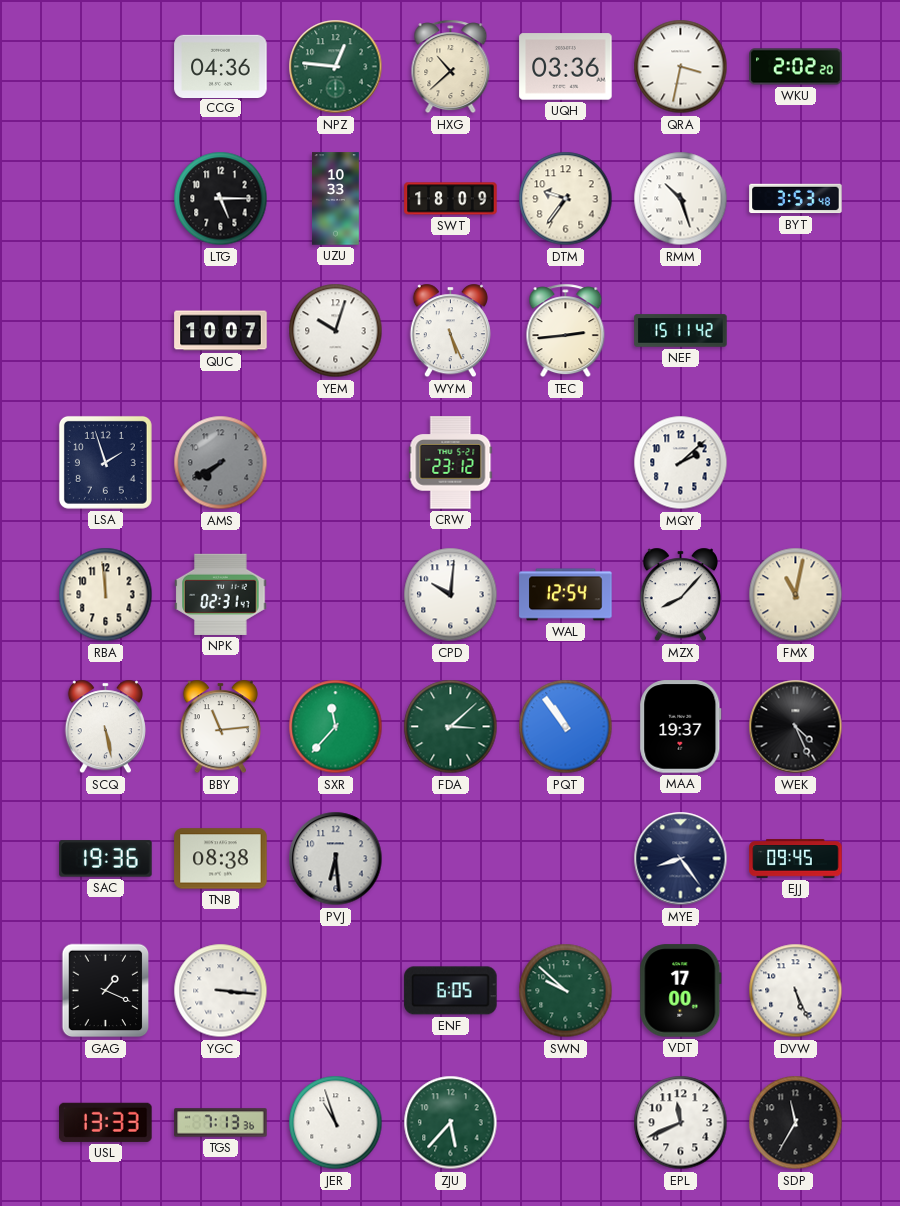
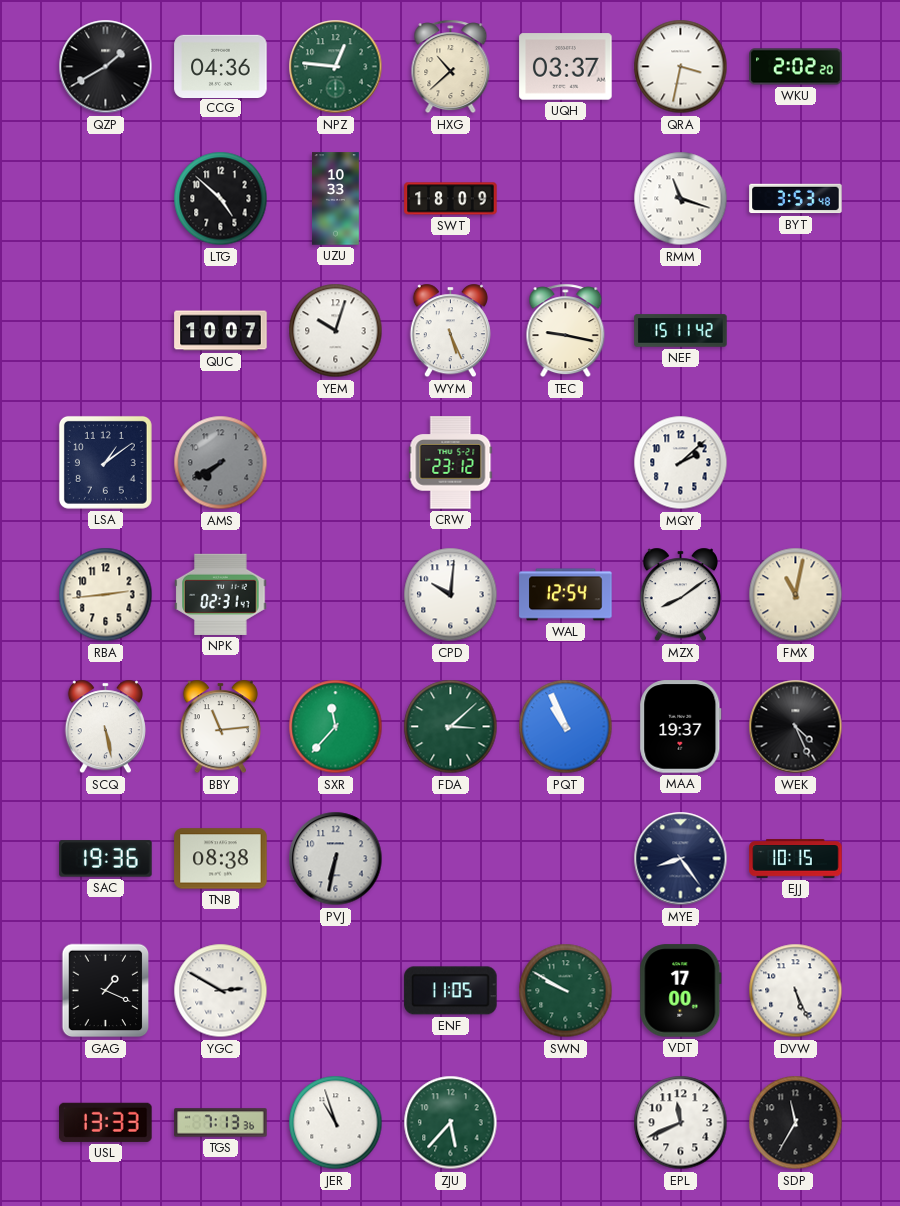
QZP: none -> 1:40
UQH: 03:36 -> 03:37
LTG: 5:15 -> 4:52
DTM: 9:36 -> none
RMM: 10:27 -> 11:18
TEC: 2:44 -> 9:17
LSA: 1:57 -> 1:09
RBA: 11:59 -> 2:44
MZX: 8:07 -> 8:09
PQT: 10:54 -> 10:56
PVJ: 6:29 -> 6:32
EJJ: 09:45 -> 10:15
YGC: 3:16 -> 2:50
ENF: 6:05 -> 11:05
SWN: 9:52 -> 9:50
